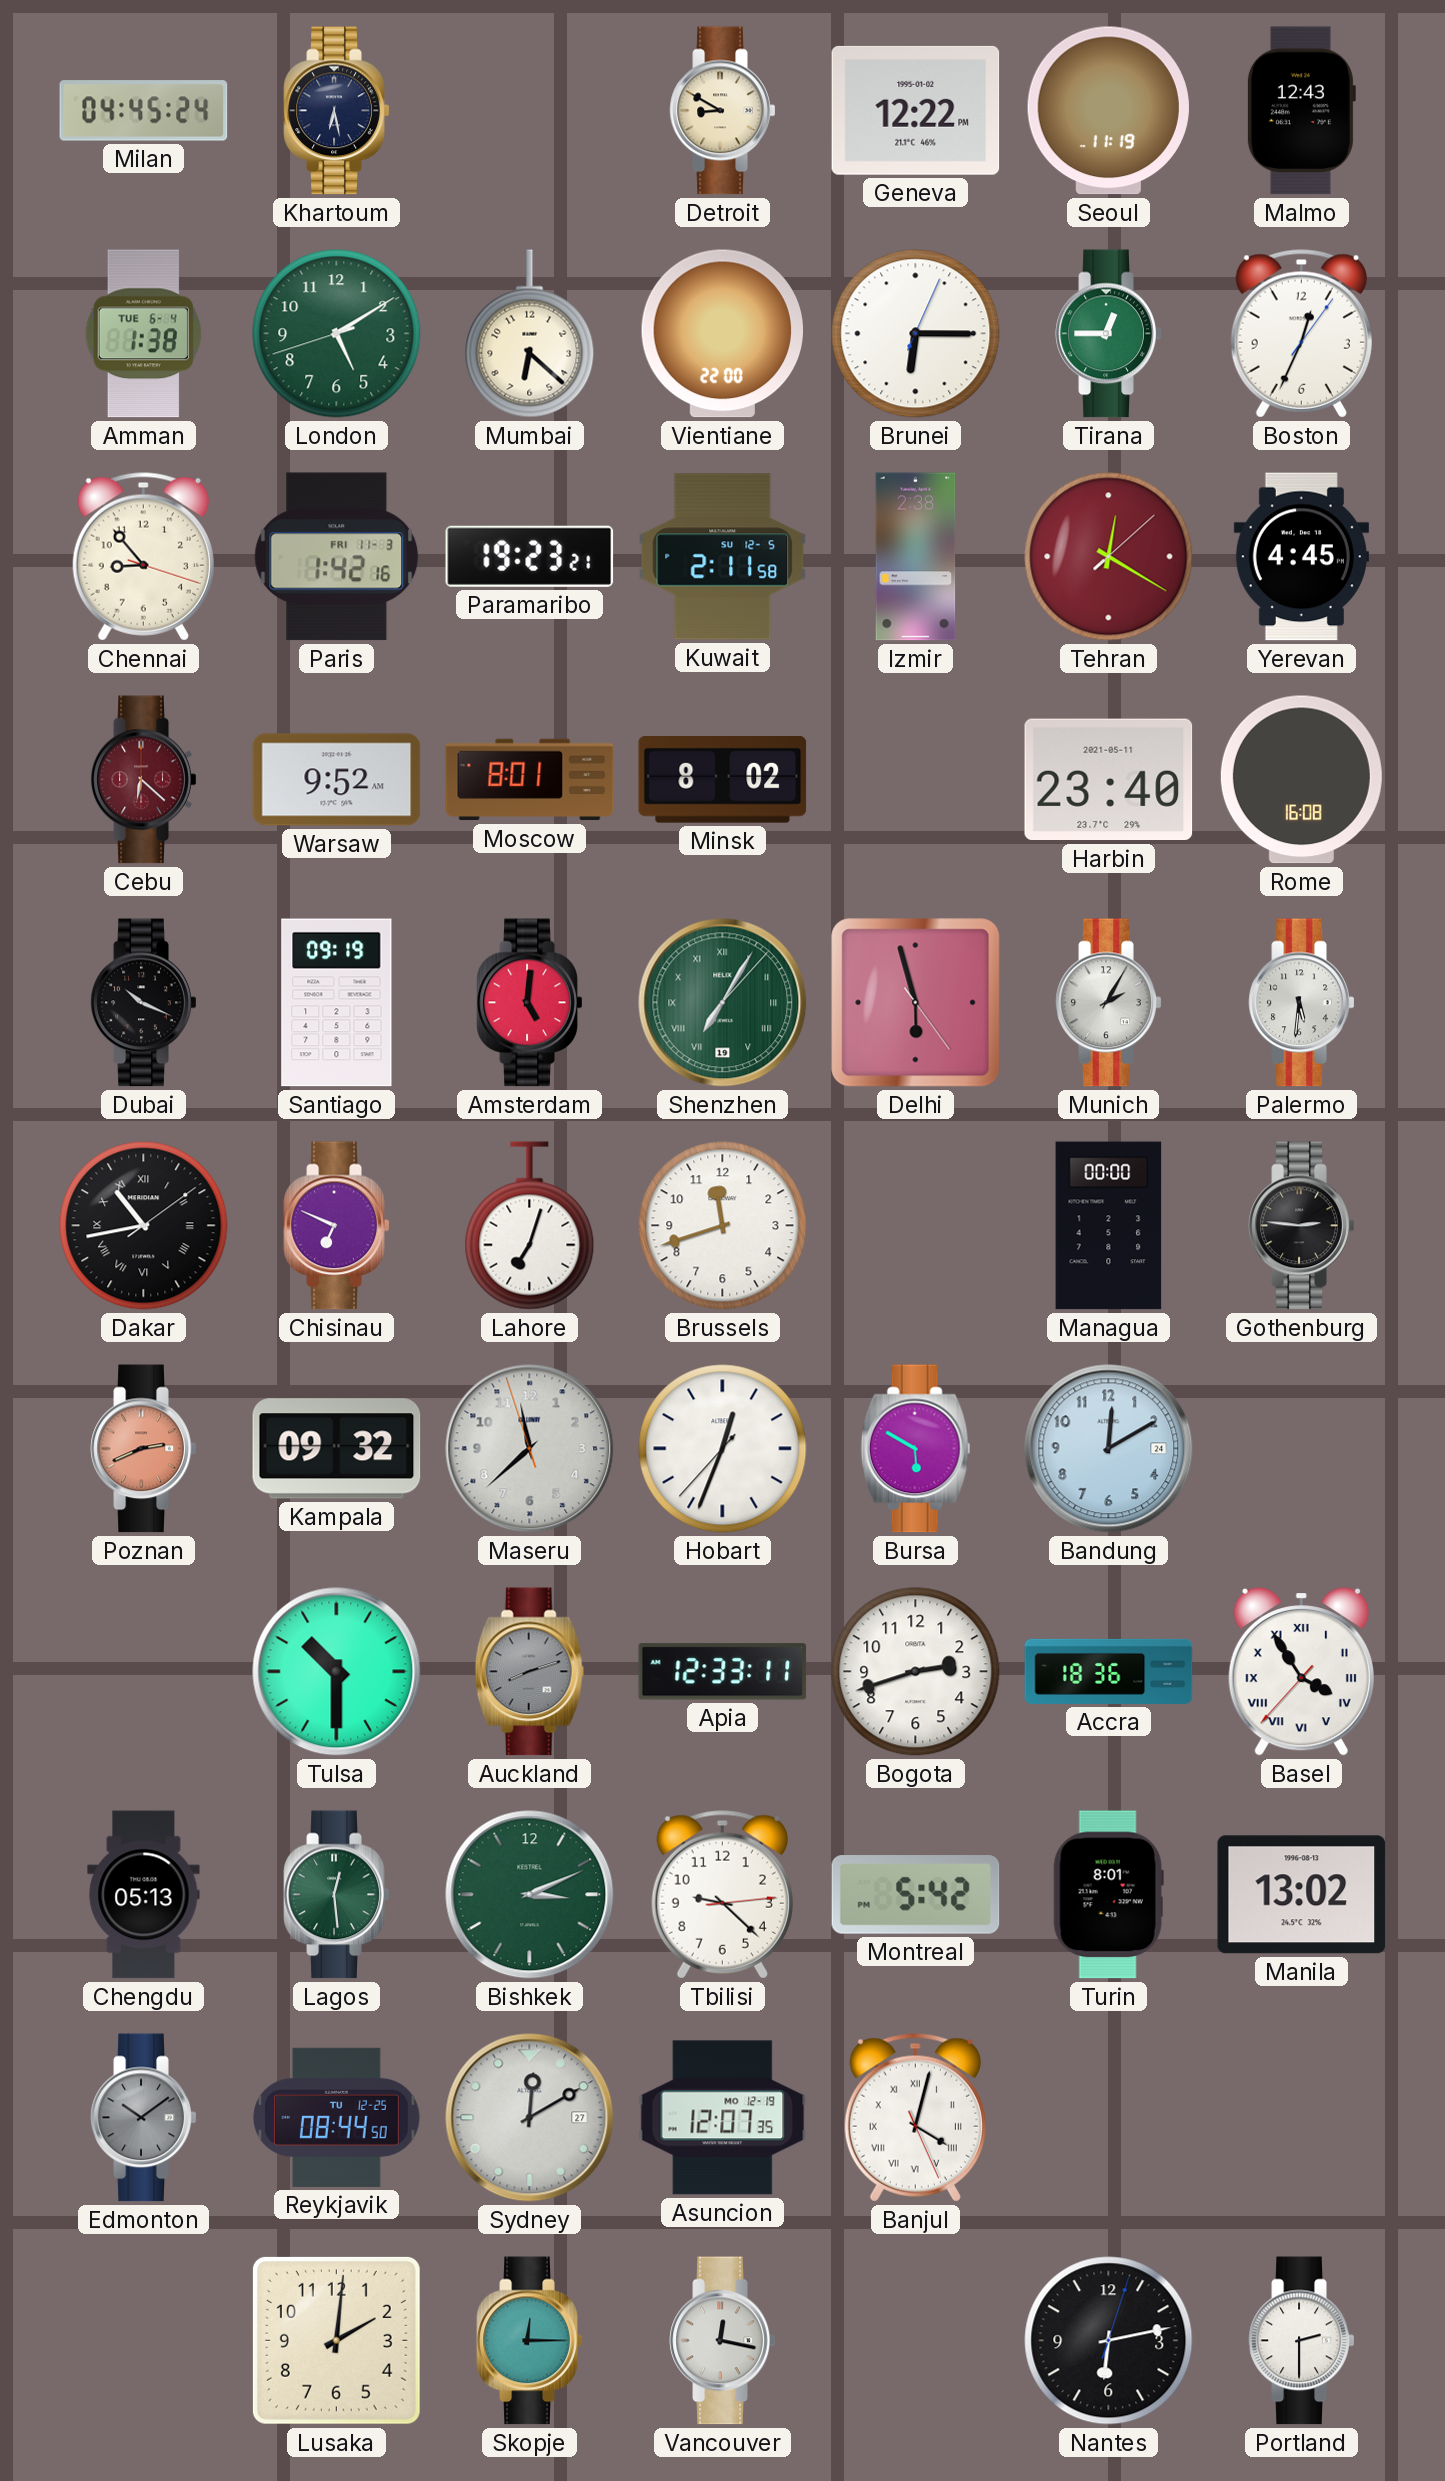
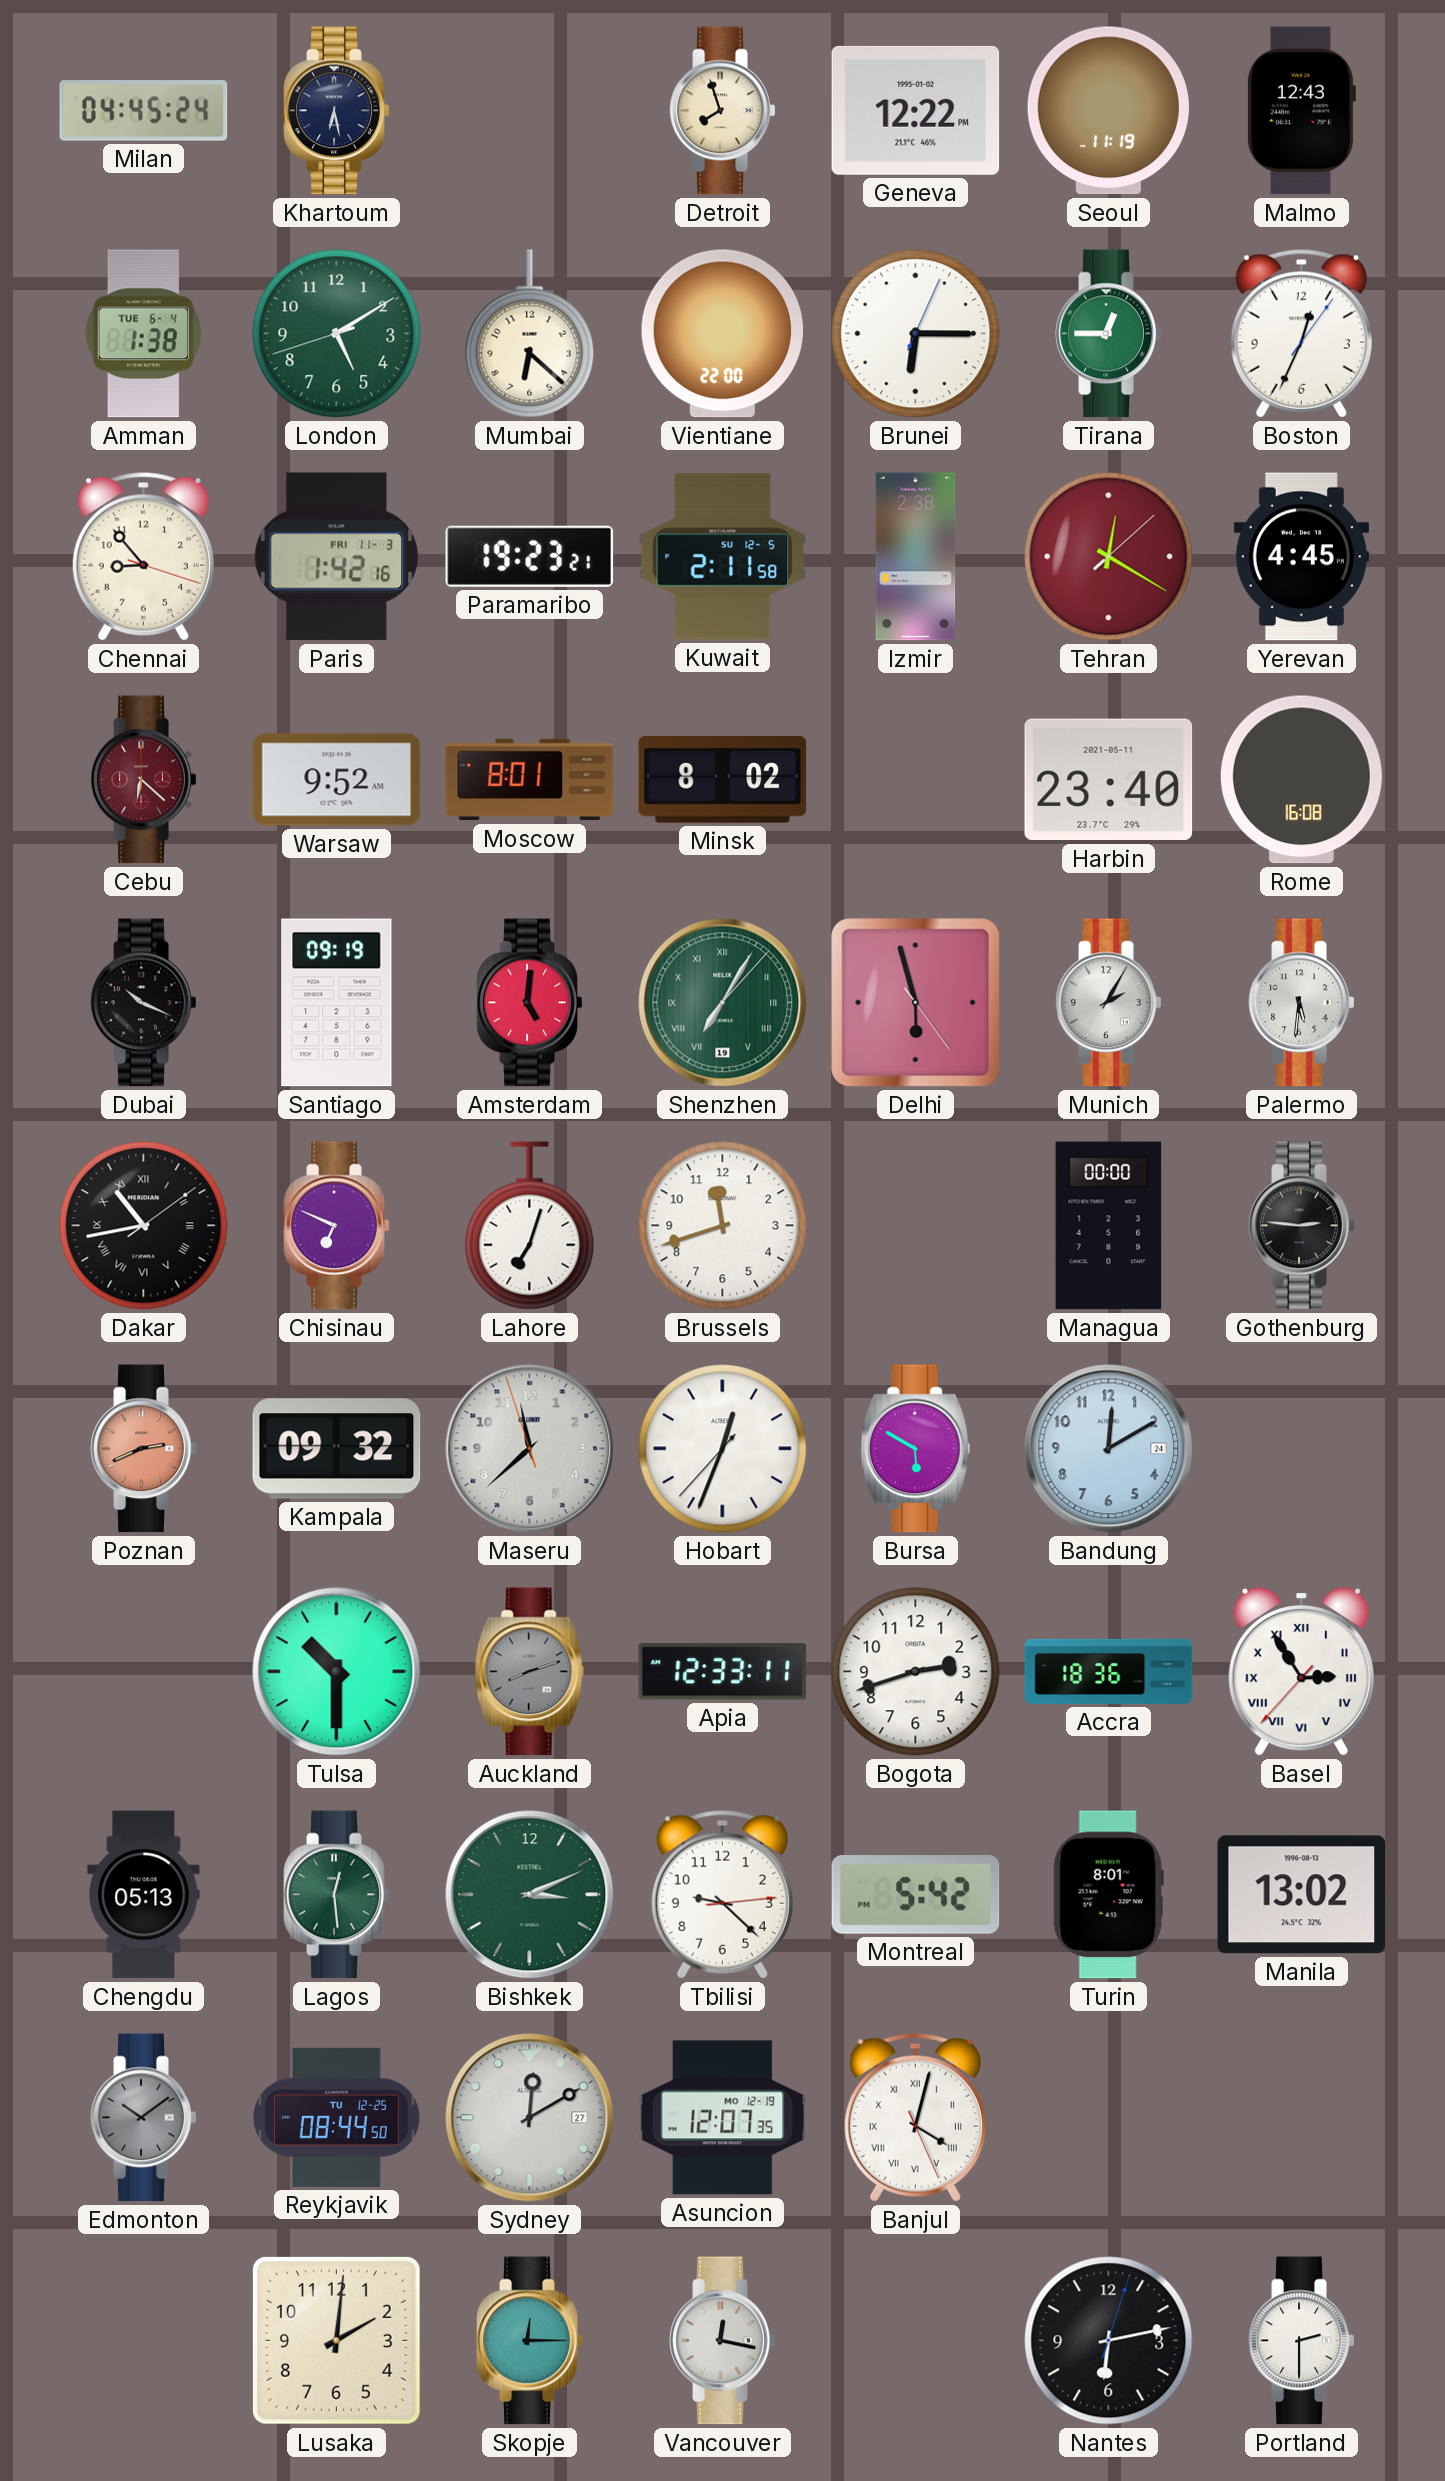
Detroit: 8:50 -> 7:57
Basel: 3:54 -> 2:54
